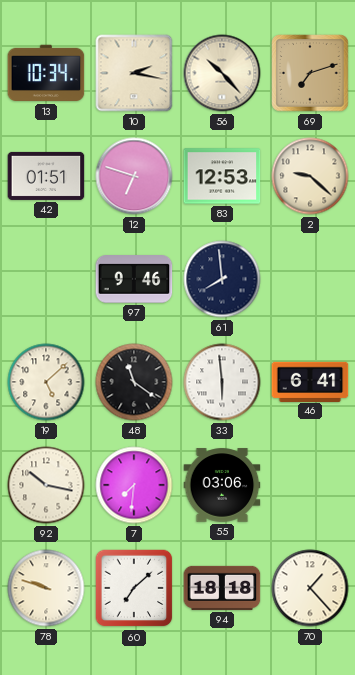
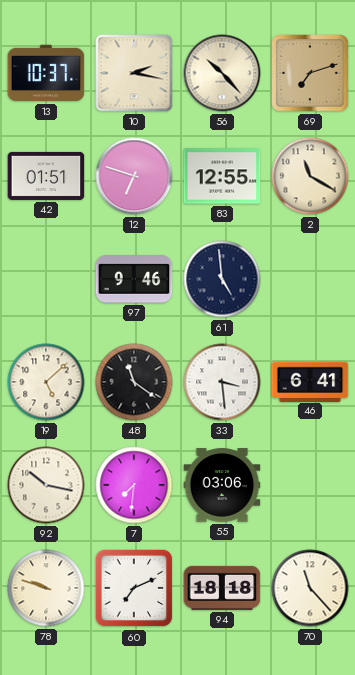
13: 10:34 -> 10:37
83: 12:53 -> 12:55
2: 9:22 -> 11:20
61: 7:59 -> 4:59
33: 5:59 -> 3:29
60: 7:08 -> 7:11
70: 1:23 -> 11:23
